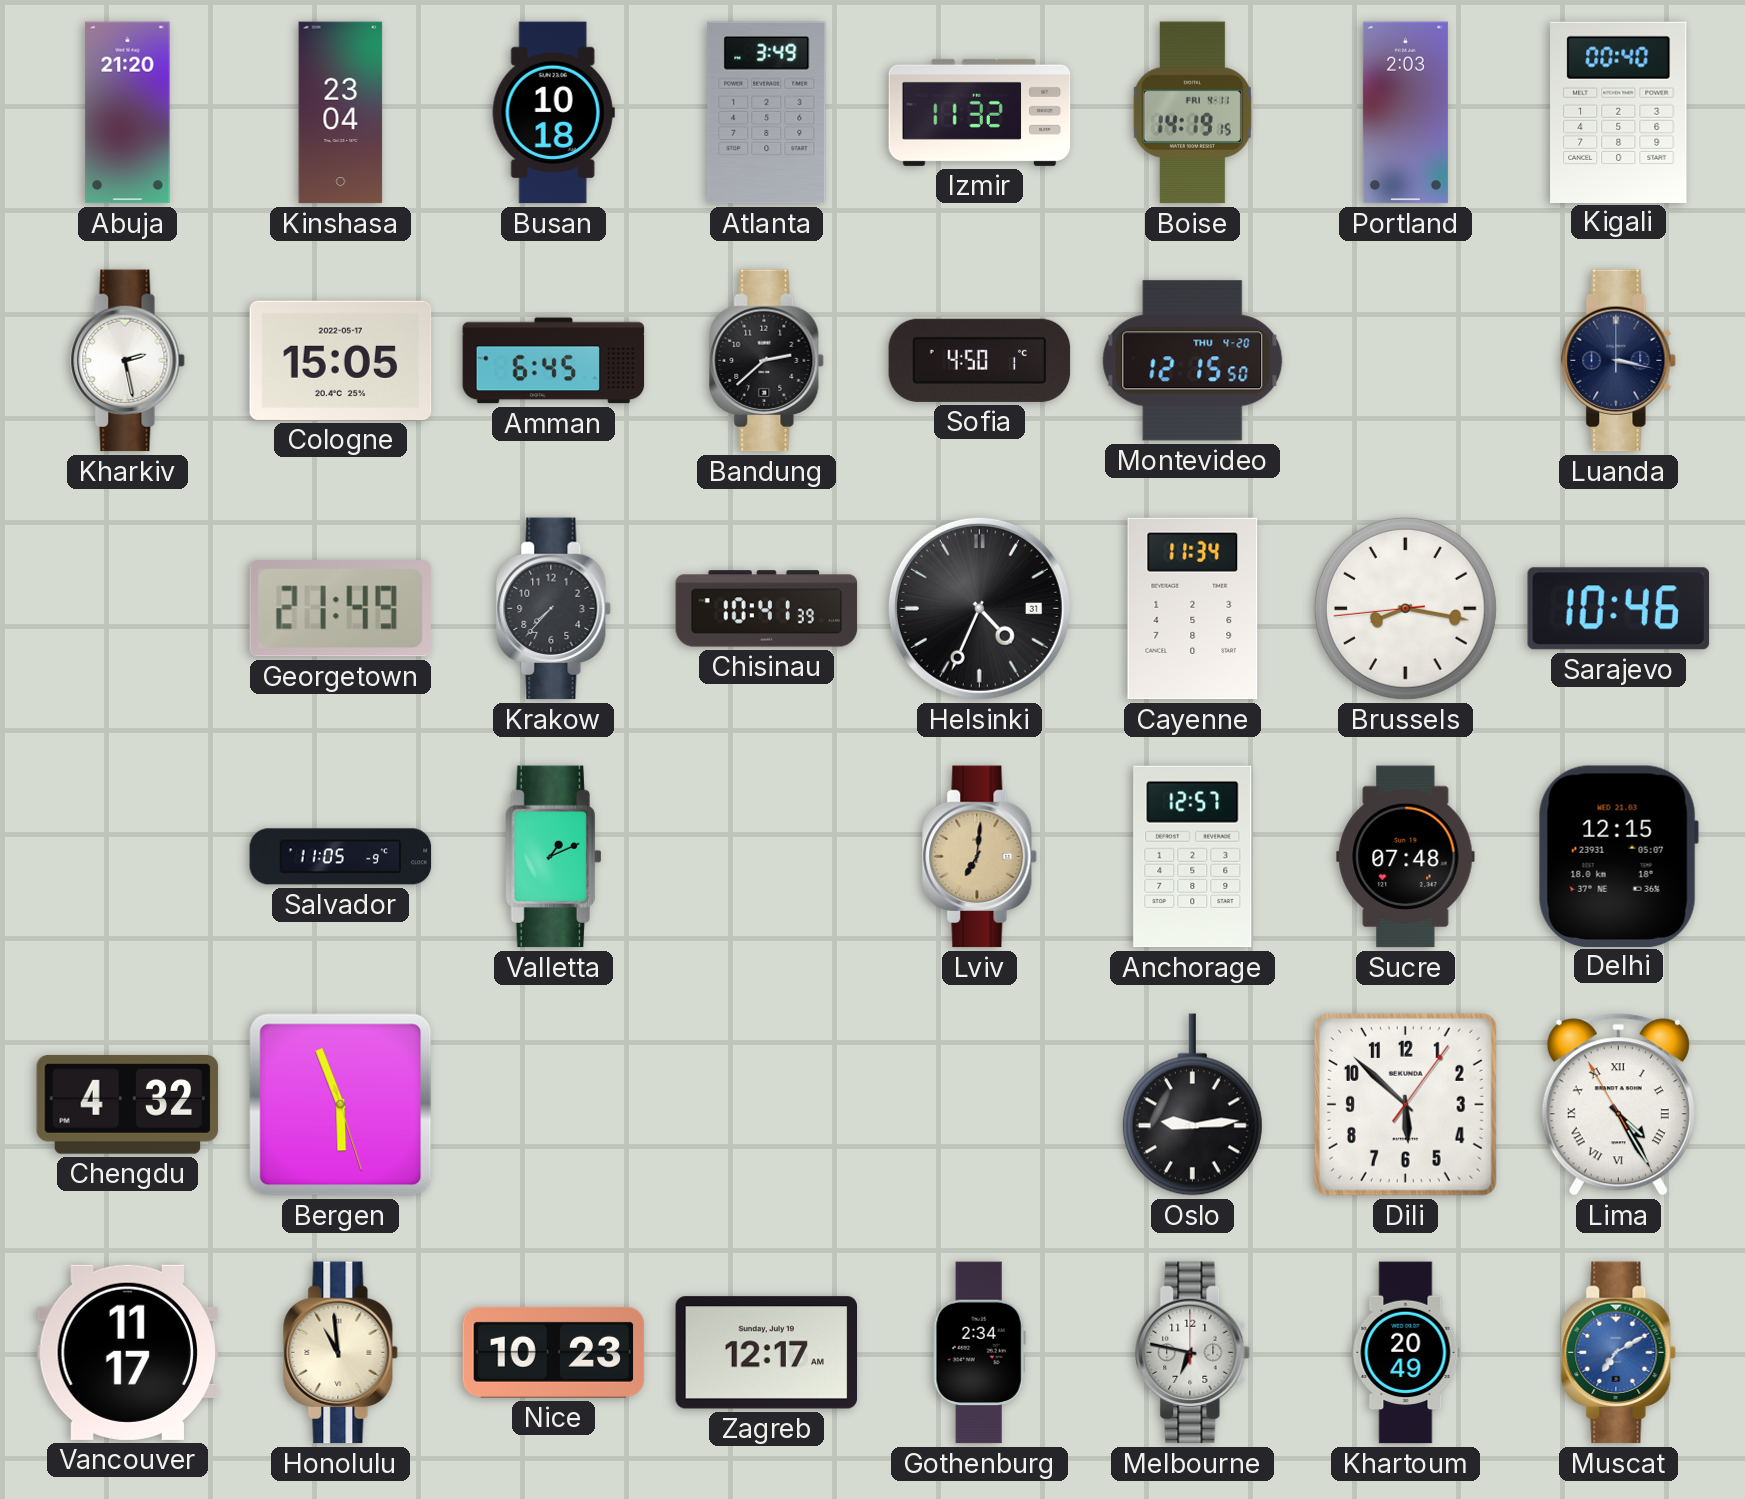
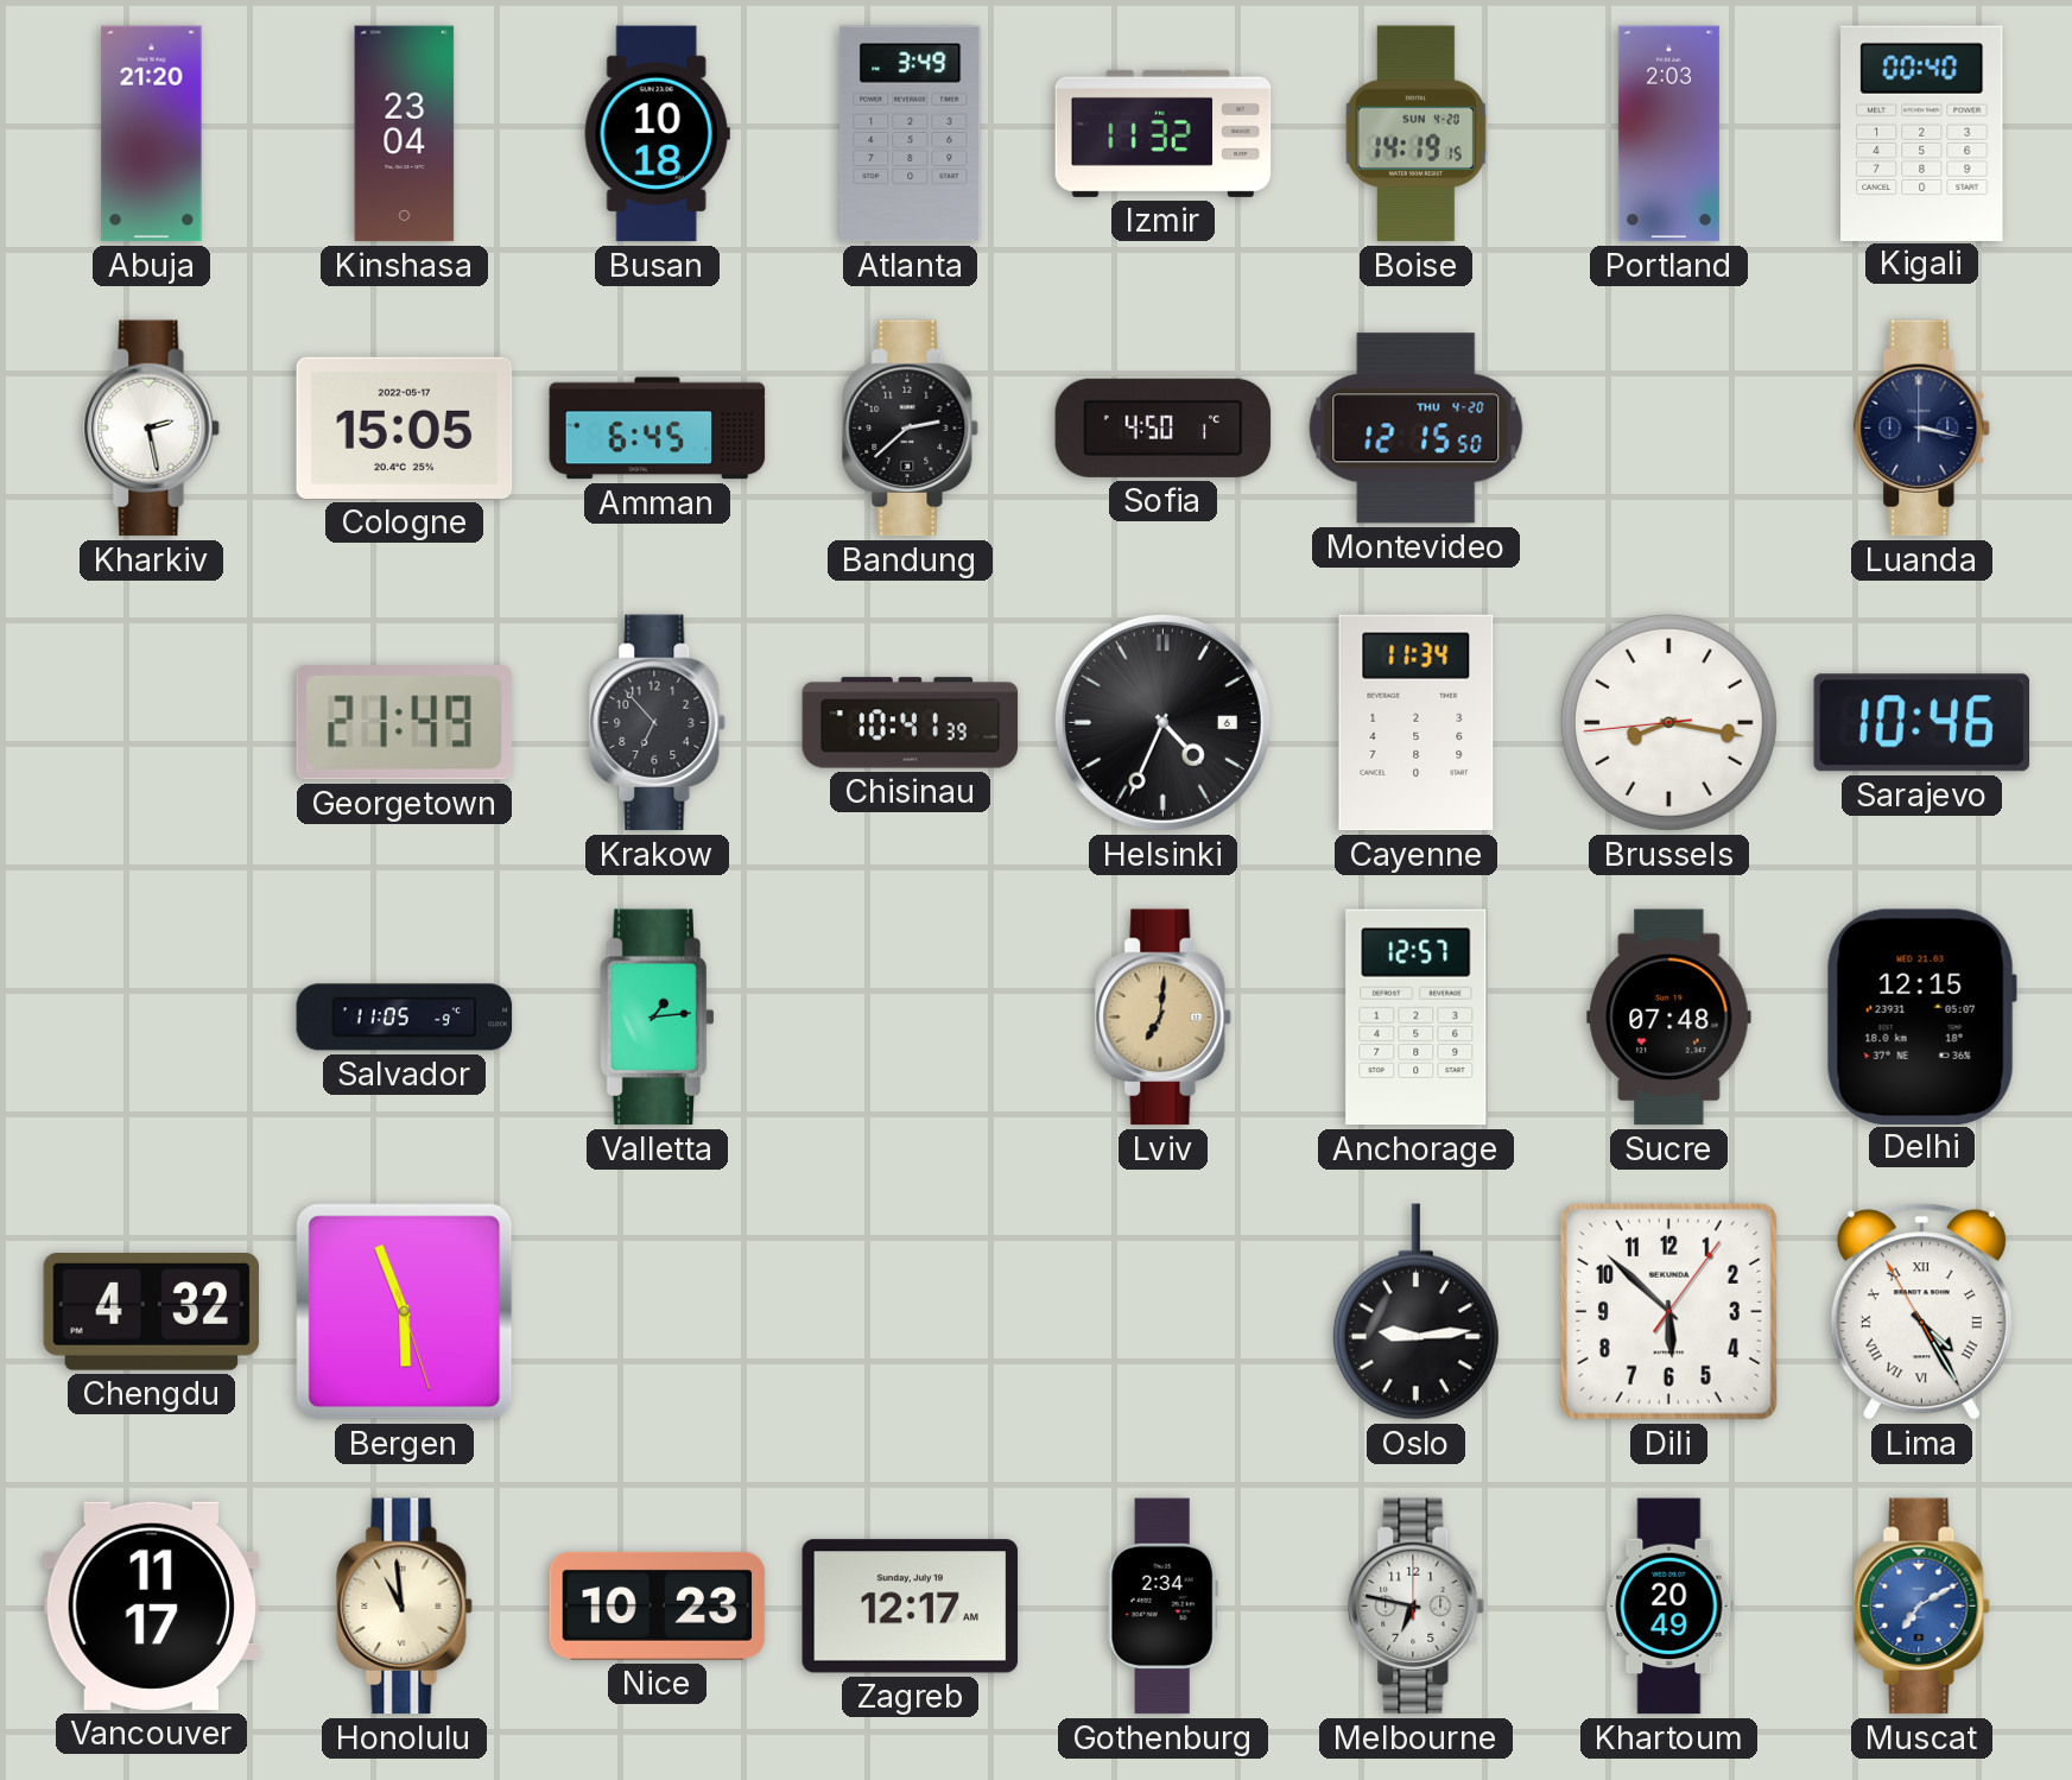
Boise date: FRI 4-11 -> SUN 4-20
Krakow: 7:37 -> 6:53
Helsinki date: 31 -> 6
Valletta: 1:11 -> 1:14
